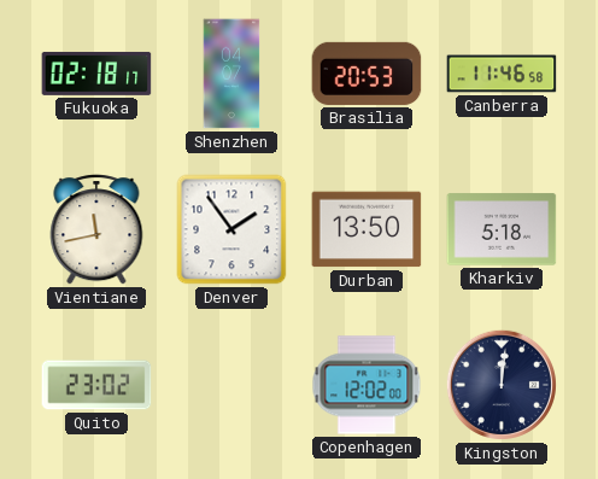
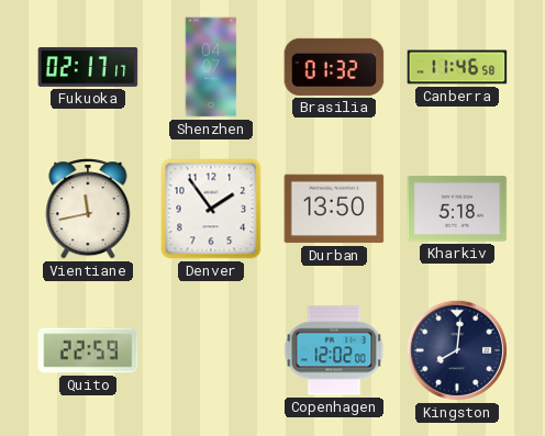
Fukuoka: 02:18 -> 02:17
Brasilia: 20:53 -> 01:32
Quito: 23:02 -> 22:59
Kingston: 12:01 -> 8:01
